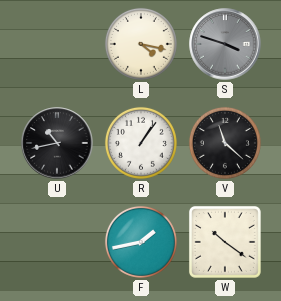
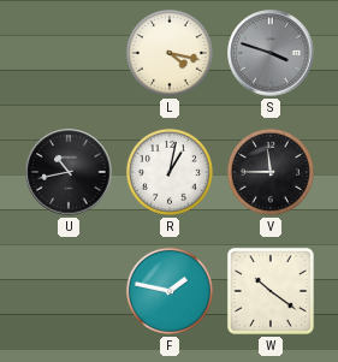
R: 1:06 -> 1:02
V: 11:22 -> 11:45
F: 1:43 -> 1:47
